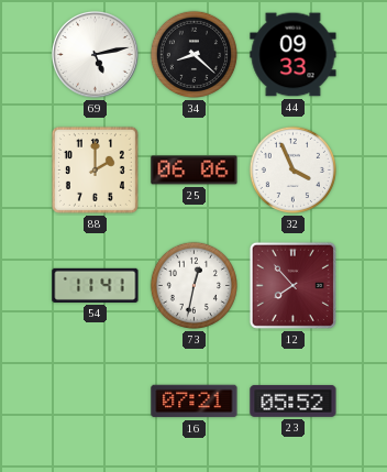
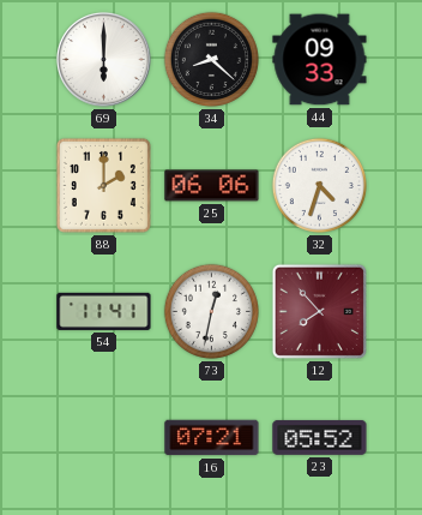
69: 5:13 -> 6:00
32: 3:56 -> 4:33
